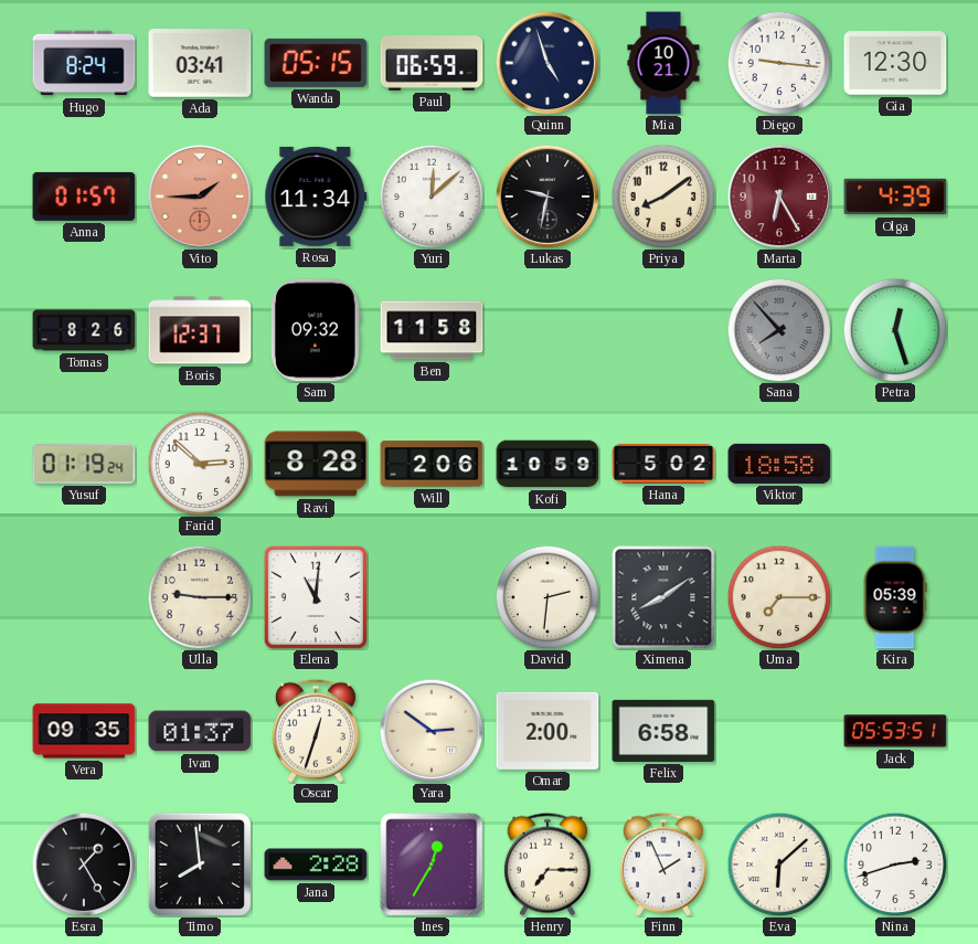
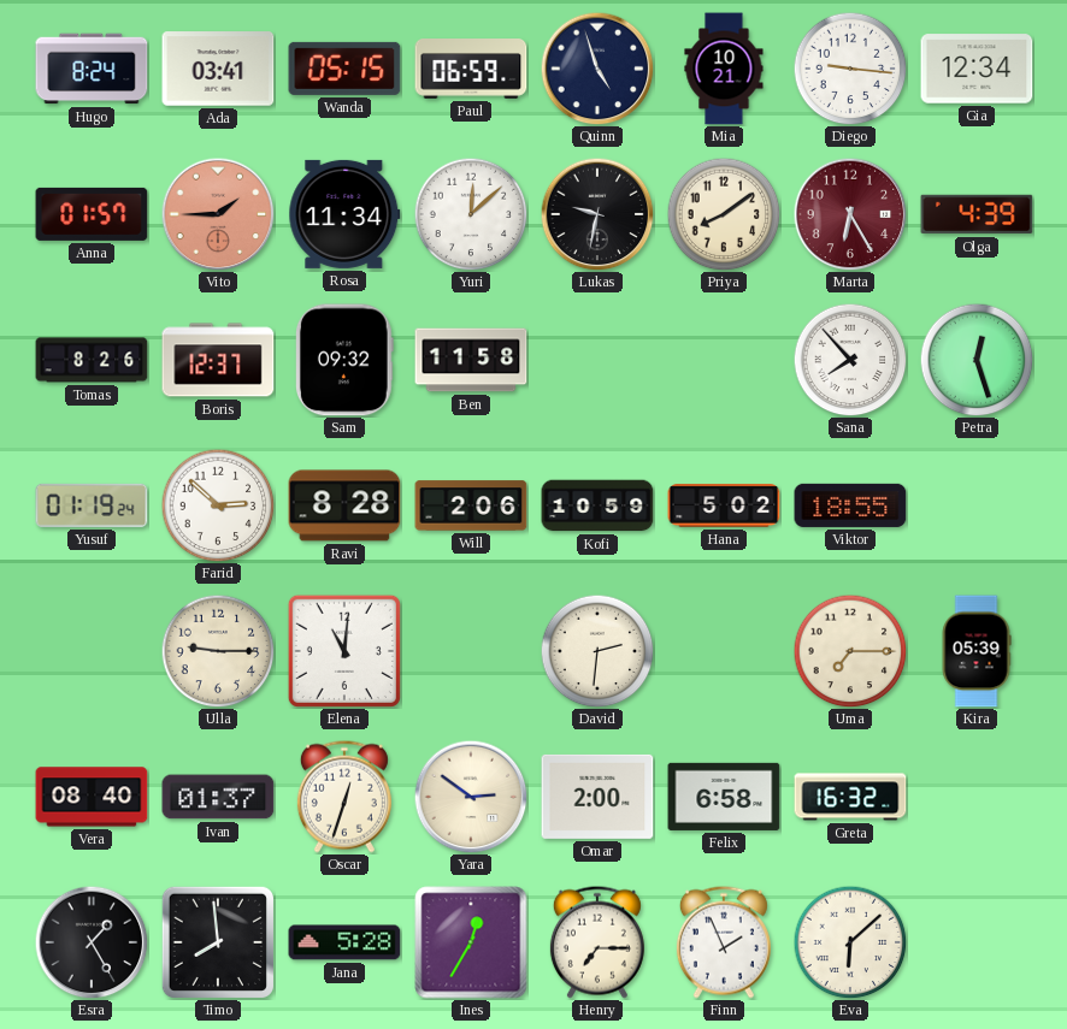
Gia: 12:30 -> 12:34
Sana dial: grey -> white
Viktor: 18:58 -> 18:55
Ximena: 8:09 -> none
Vera: 09:35 -> 08:40
Greta: none -> 16:32
Jack: 05:53 -> none
Jana: 2:28 -> 5:28
Nina: 2:42 -> none
